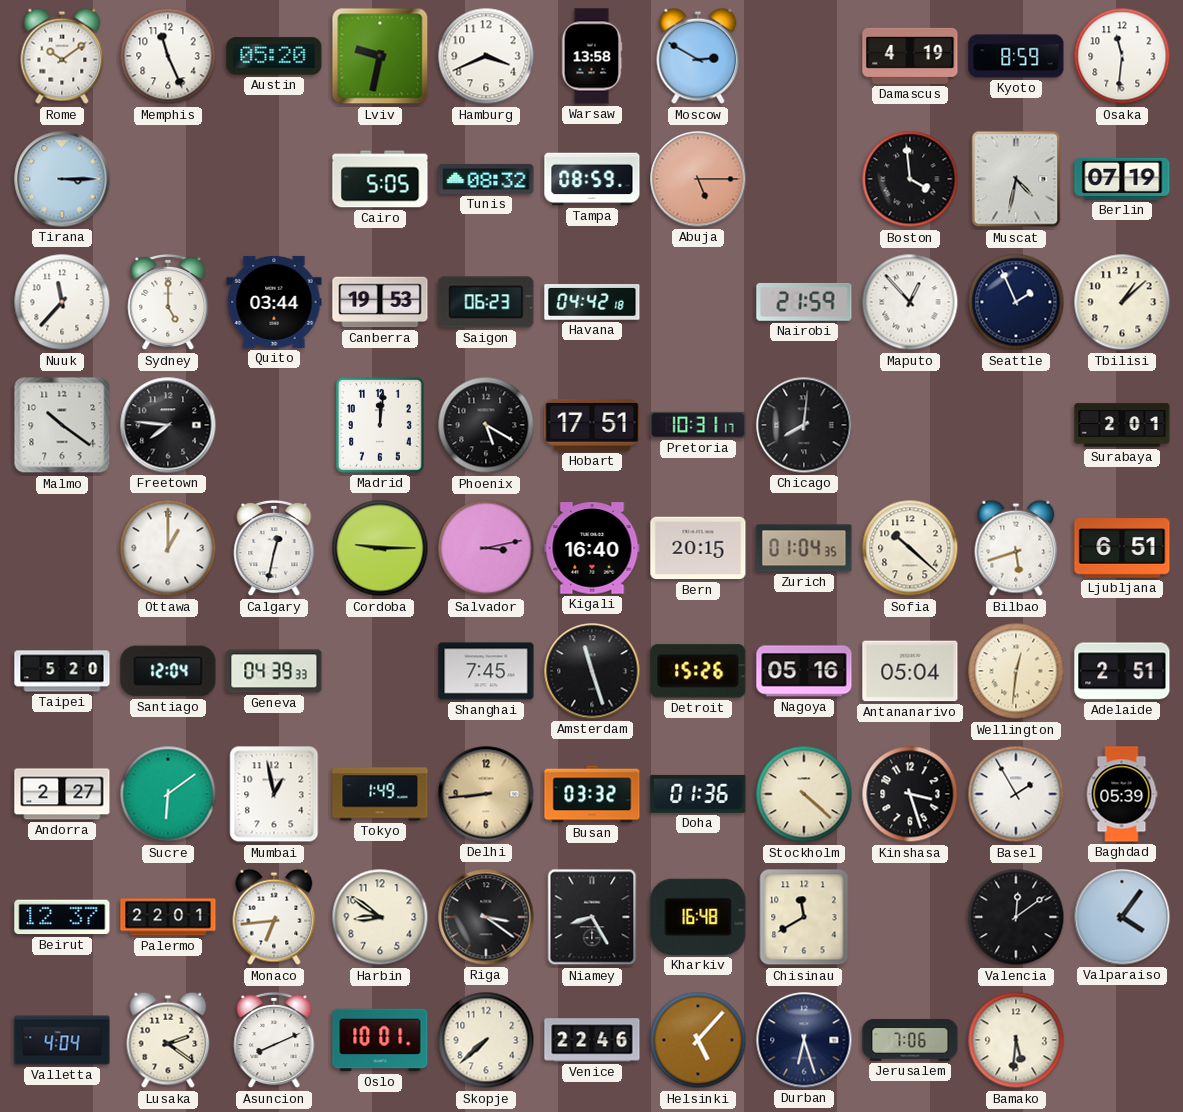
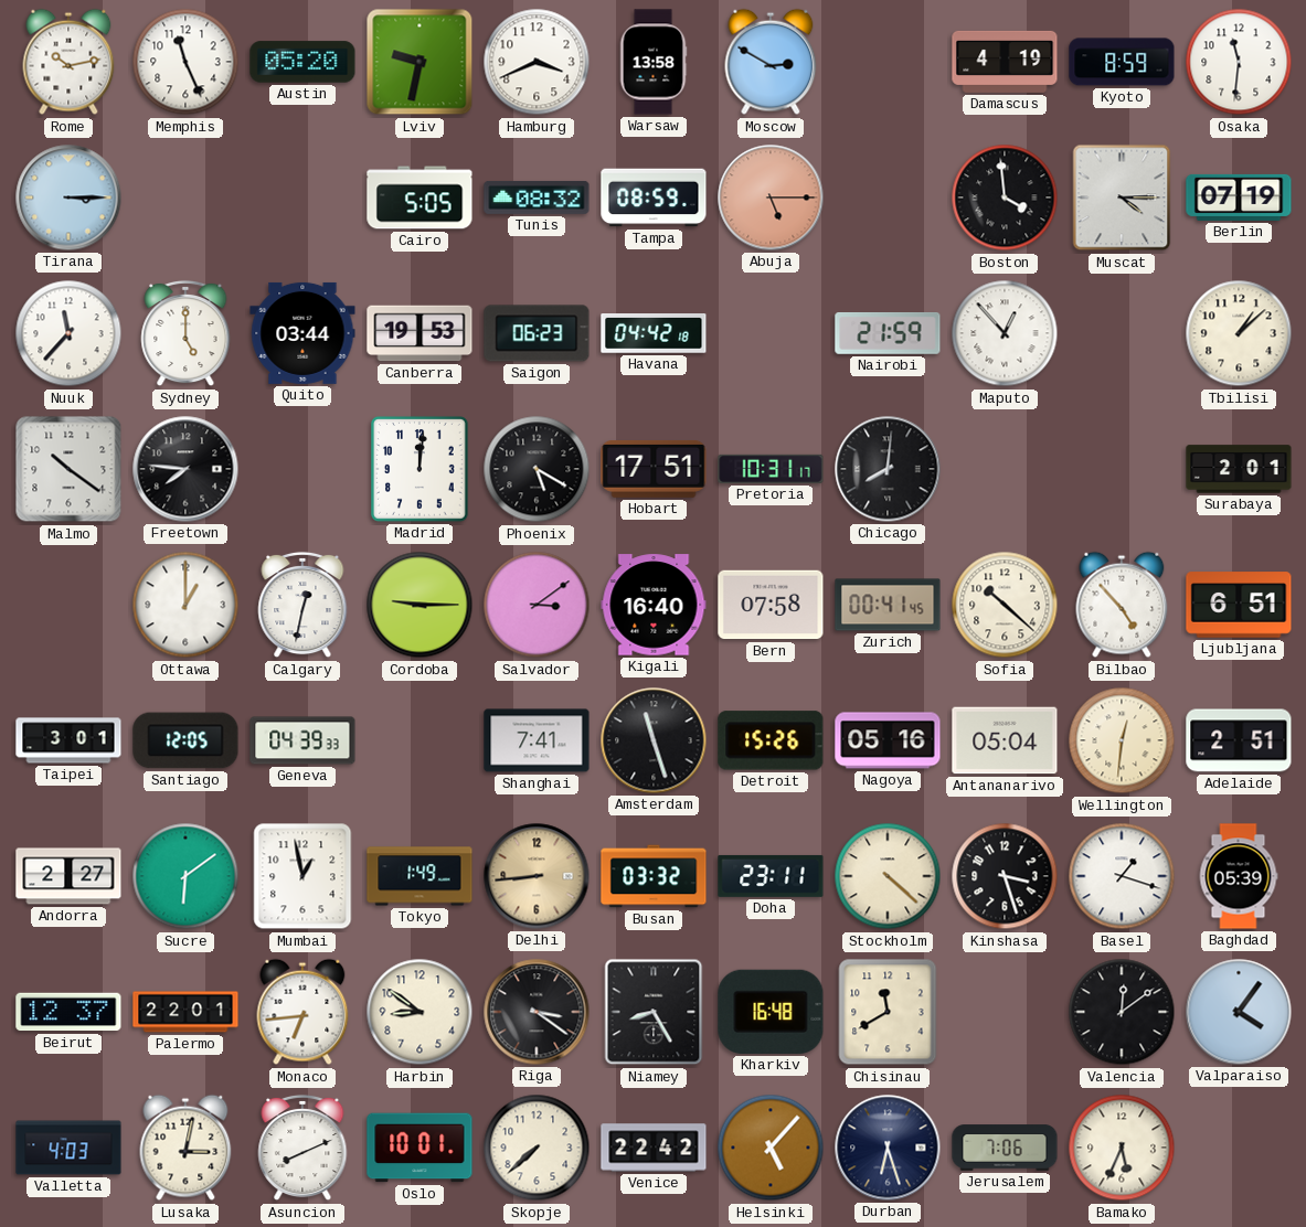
Rome: 10:09 -> 10:13
Muscat: 4:32 -> 4:15
Seattle: 1:56 -> none
Salvador: 3:13 -> 3:09
Bern: 20:15 -> 07:58
Zurich: 01:04 -> 00:41
Bilbao: 5:42 -> 4:53
Taipei: 5:20 -> 3:01
Santiago: 12:04 -> 12:05
Shanghai: 7:45 -> 7:41
Doha: 01:36 -> 23:11
Basel: 1:55 -> 1:18
Valletta: 4:04 -> 4:03
Lusaka: 2:21 -> 3:02
Venice: 22:46 -> 22:42
Bamako: 5:31 -> 5:34
